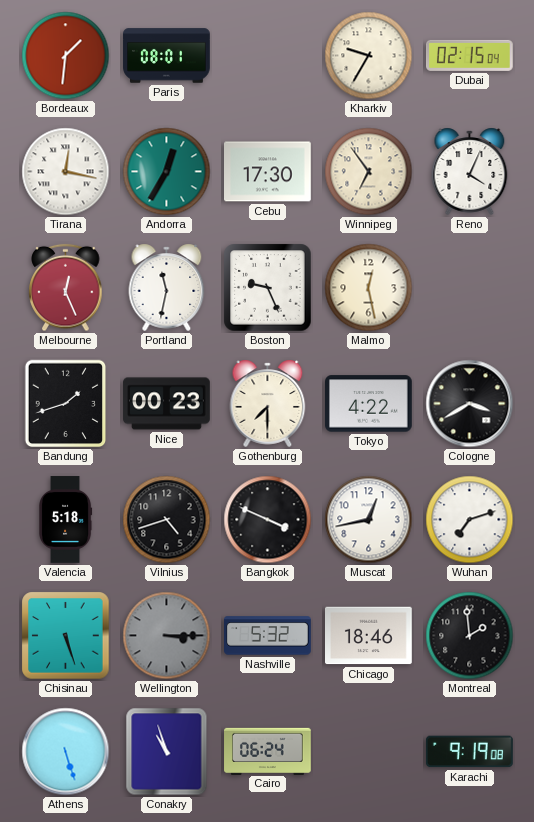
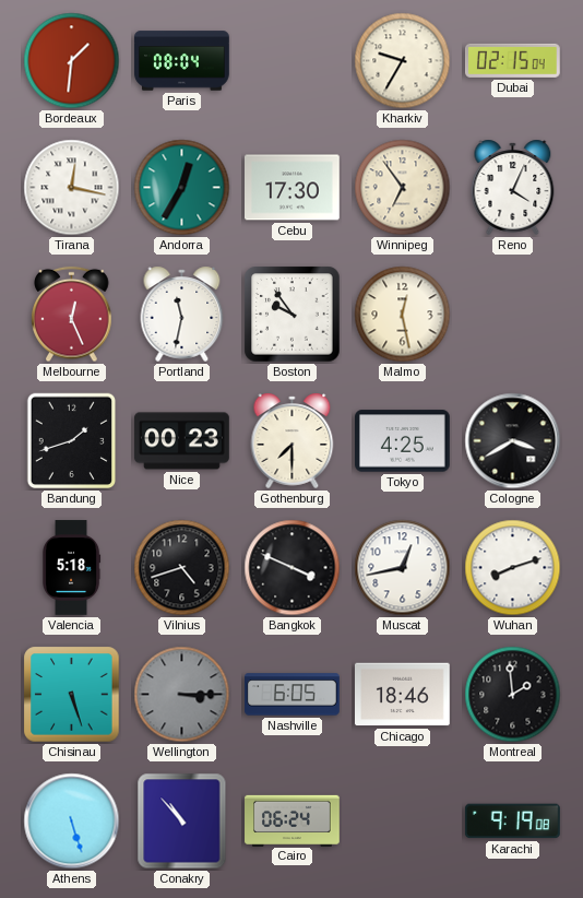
Paris: 08:01 -> 08:04
Boston: 9:26 -> 9:54
Tokyo: 4:22 -> 4:25
Wuhan: 7:12 -> 8:12
Nashville: 5:32 -> 6:05
Conakry: 10:57 -> 10:53
